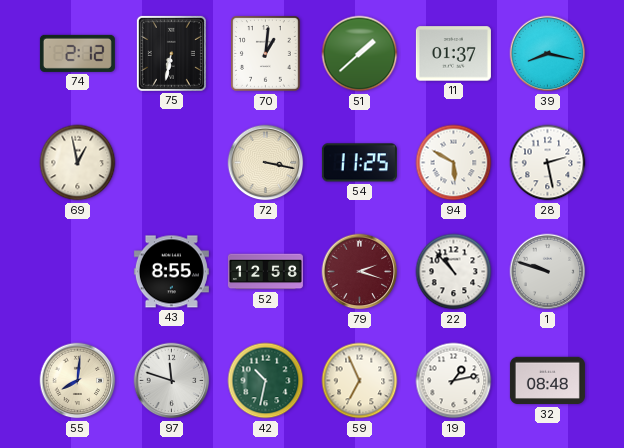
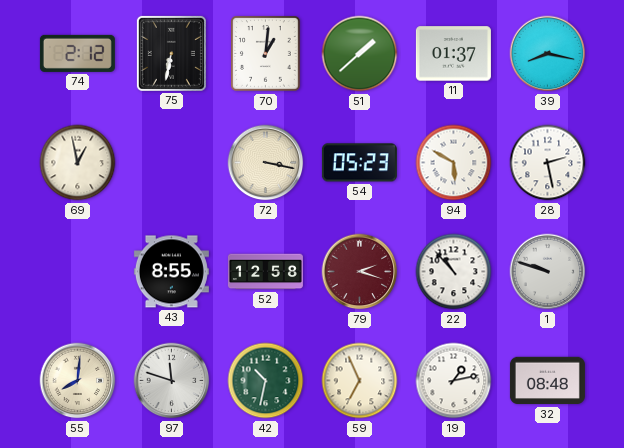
54: 11:25 -> 05:23
